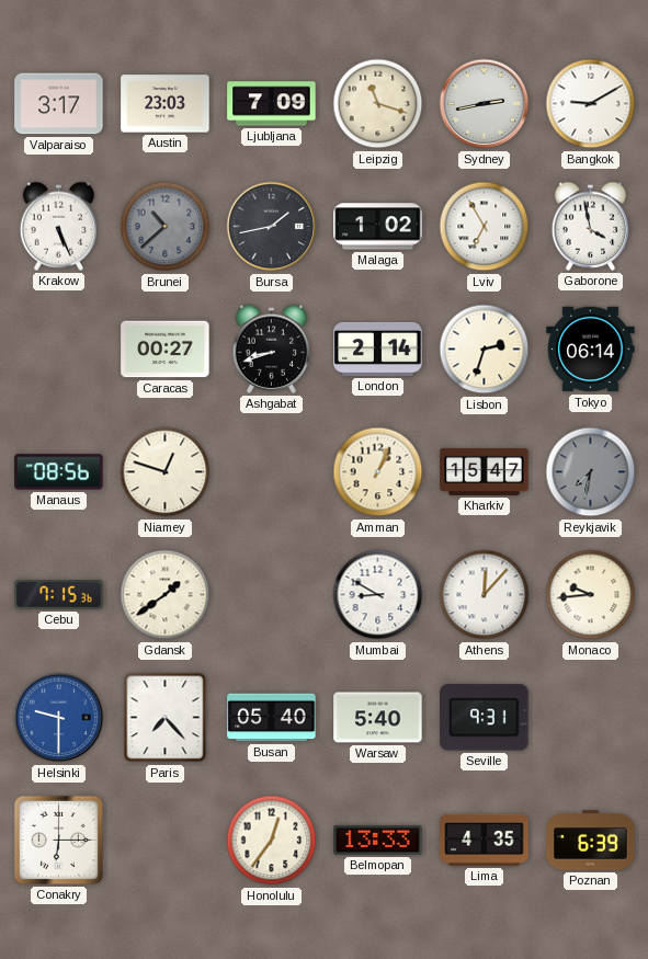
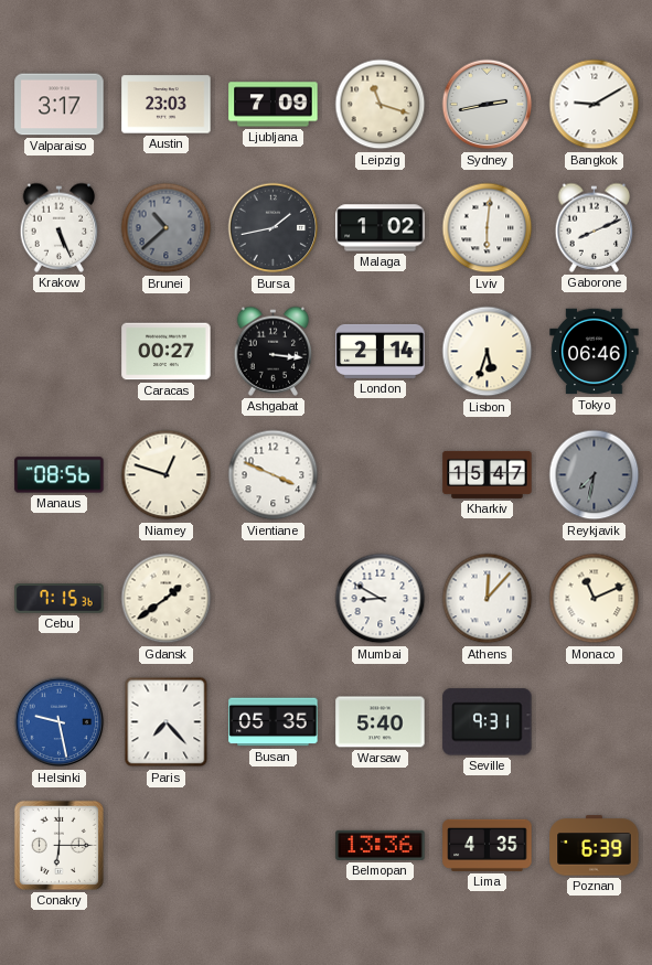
Lviv: 6:55 -> 6:01
Gaborone: 3:58 -> 8:11
Ashgabat: 8:42 -> 3:16
Lisbon: 2:33 -> 5:33
Tokyo: 06:14 -> 06:46
Vientiane: none -> 3:49
Amman: 1:04 -> none
Monaco: 9:44 -> 11:11
Helsinki: 9:30 -> 9:28
Busan: 05:40 -> 05:35
Honolulu: 12:36 -> none
Belmopan: 13:33 -> 13:36
